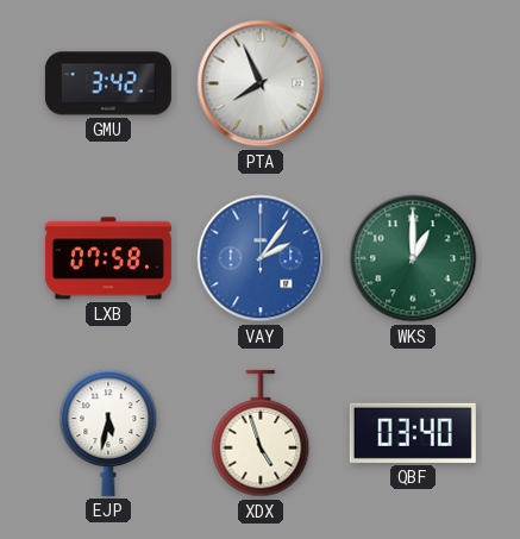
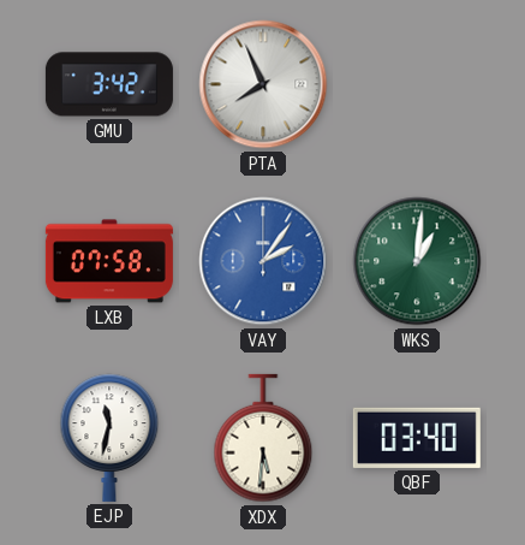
WKS: 1:00 -> 1:01
EJP: 5:32 -> 11:32
XDX: 4:57 -> 5:31
